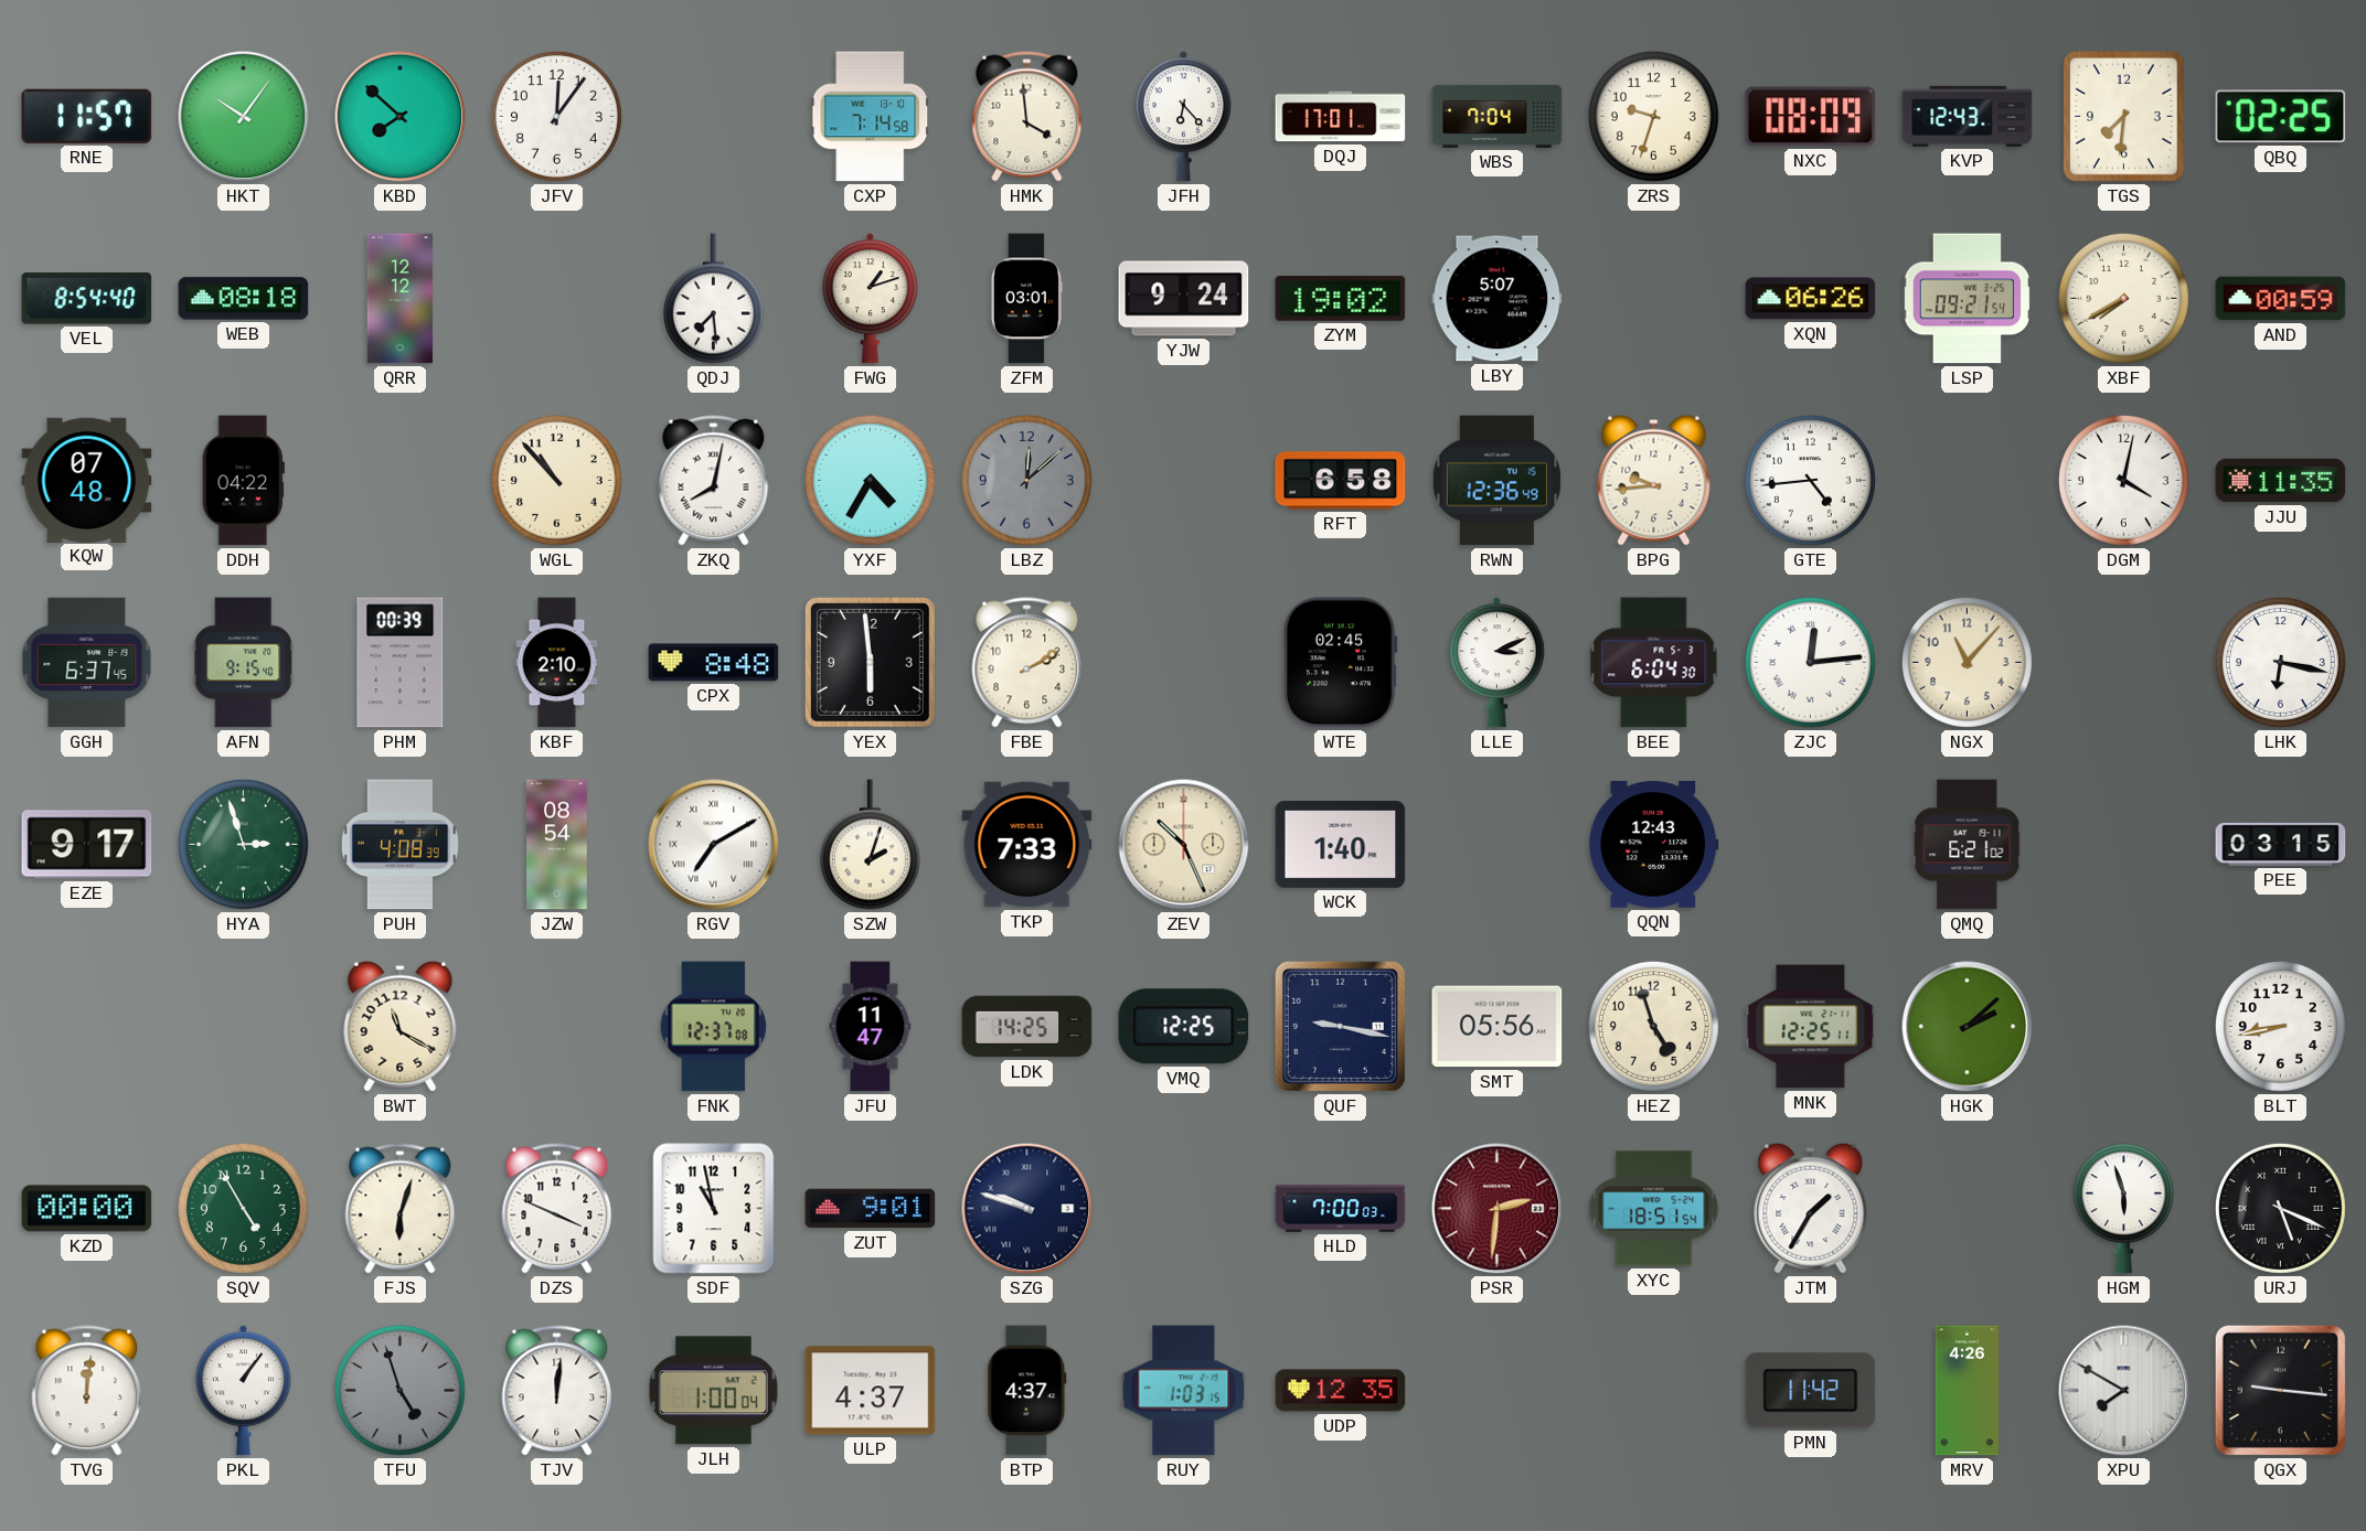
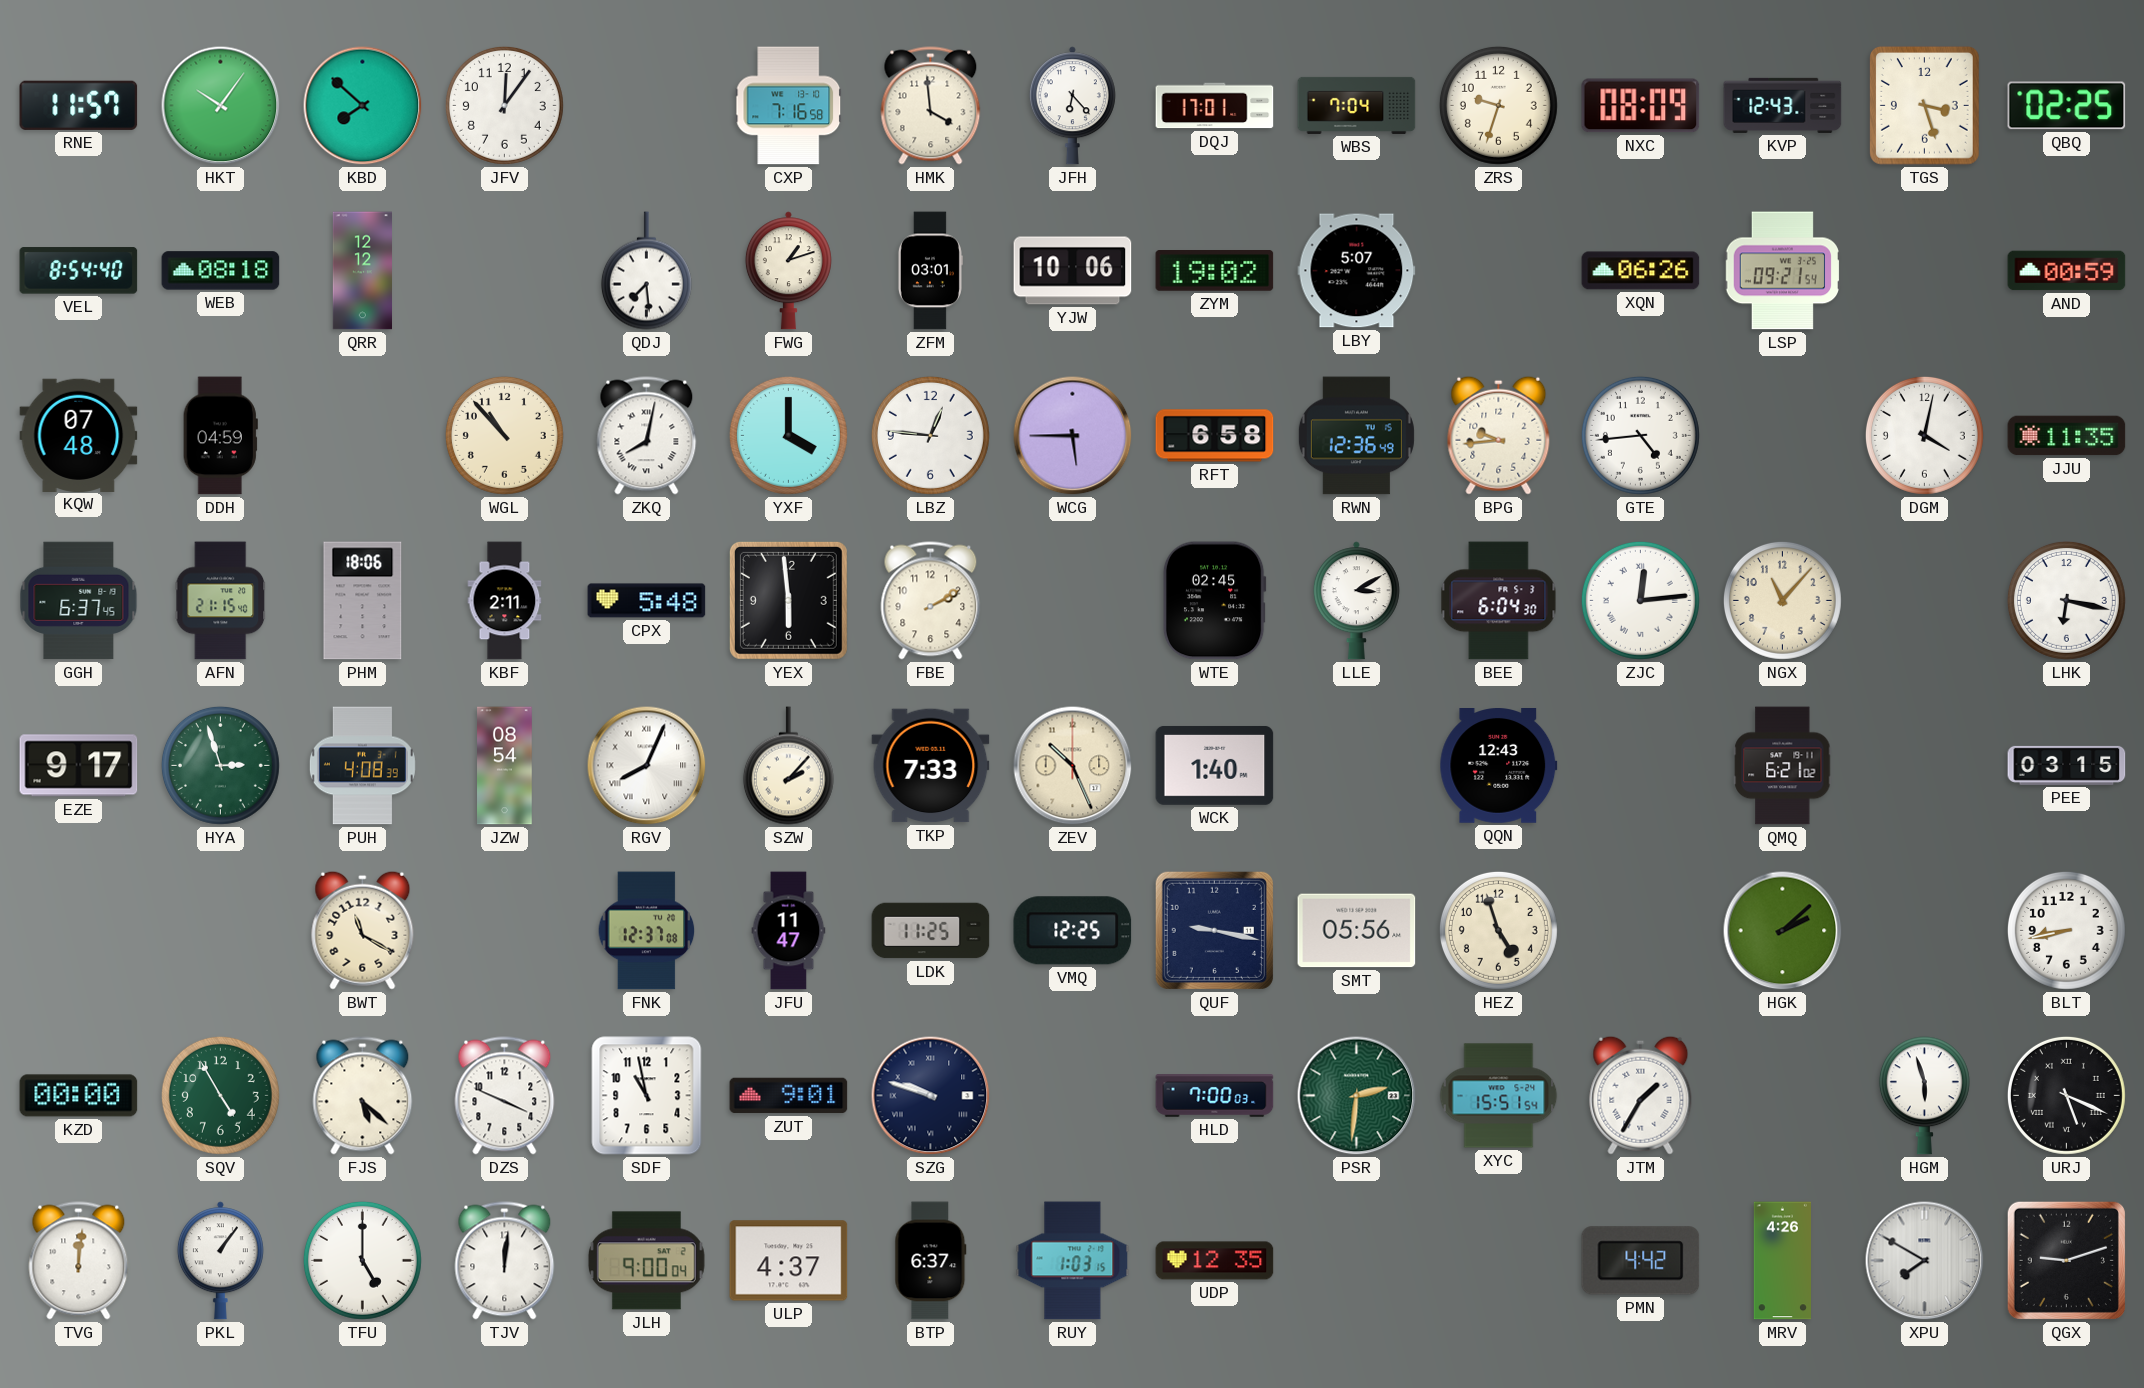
CXP: 7:14 -> 7:16
TGS: 7:31 -> 3:27
YJW: 9:24 -> 10:06
XBF: 7:40 -> none
DDH: 04:22 -> 04:59
YXF: 4:35 -> 4:00
LBZ: 12:08 -> 12:46
LBZ dial: grey -> white
WCG: none -> 5:45
AFN: 9:15 -> 21:15
PHM: 00:39 -> 18:06
KBF: 2:10 -> 2:11
CPX: 8:48 -> 5:48
LLE: 3:11 -> 3:10
RGV: 7:10 -> 8:04
SZW: 2:03 -> 2:07
LDK: 14:25 -> 11:25
MNK: 12:25 -> none
FJS: 6:03 -> 5:22
PSR dial: burgundy -> green
XYC: 18:51 -> 15:51
TFU: 4:57 -> 5:00
TFU dial: grey -> white
JLH: 1:00 -> 9:00
BTP: 4:37 -> 6:37
PMN: 11:42 -> 4:42
QGX: 9:16 -> 9:12
